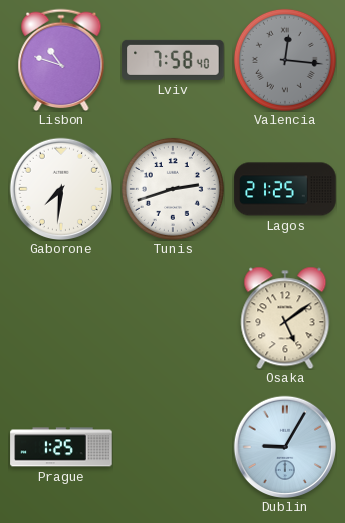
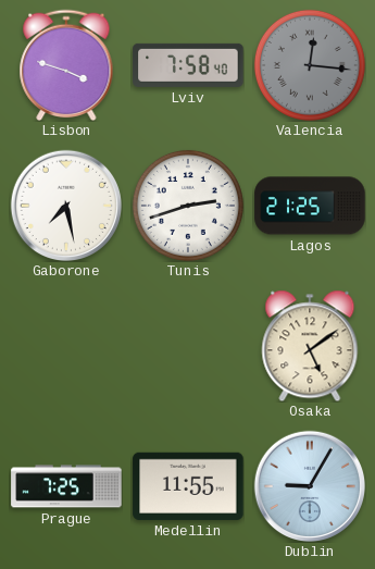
Lisbon: 10:48 -> 3:48
Gaborone: 7:31 -> 7:28
Prague: 1:25 -> 7:25
Medellin: none -> 11:55
